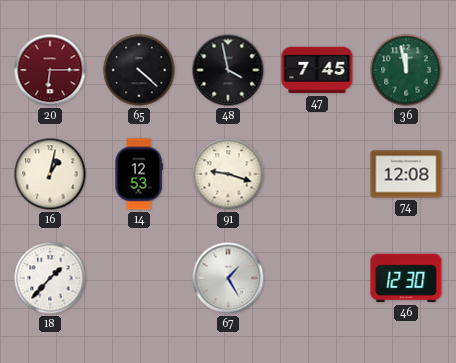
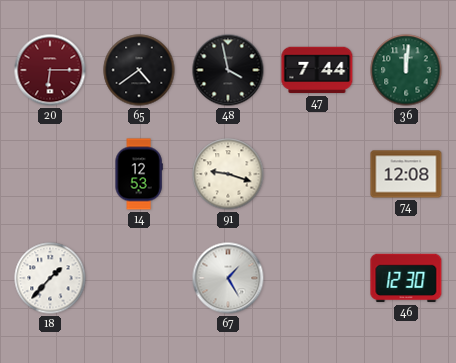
65: 4:22 -> 4:39
47: 7:45 -> 7:44
36: 11:58 -> 12:01
16: 1:02 -> none
